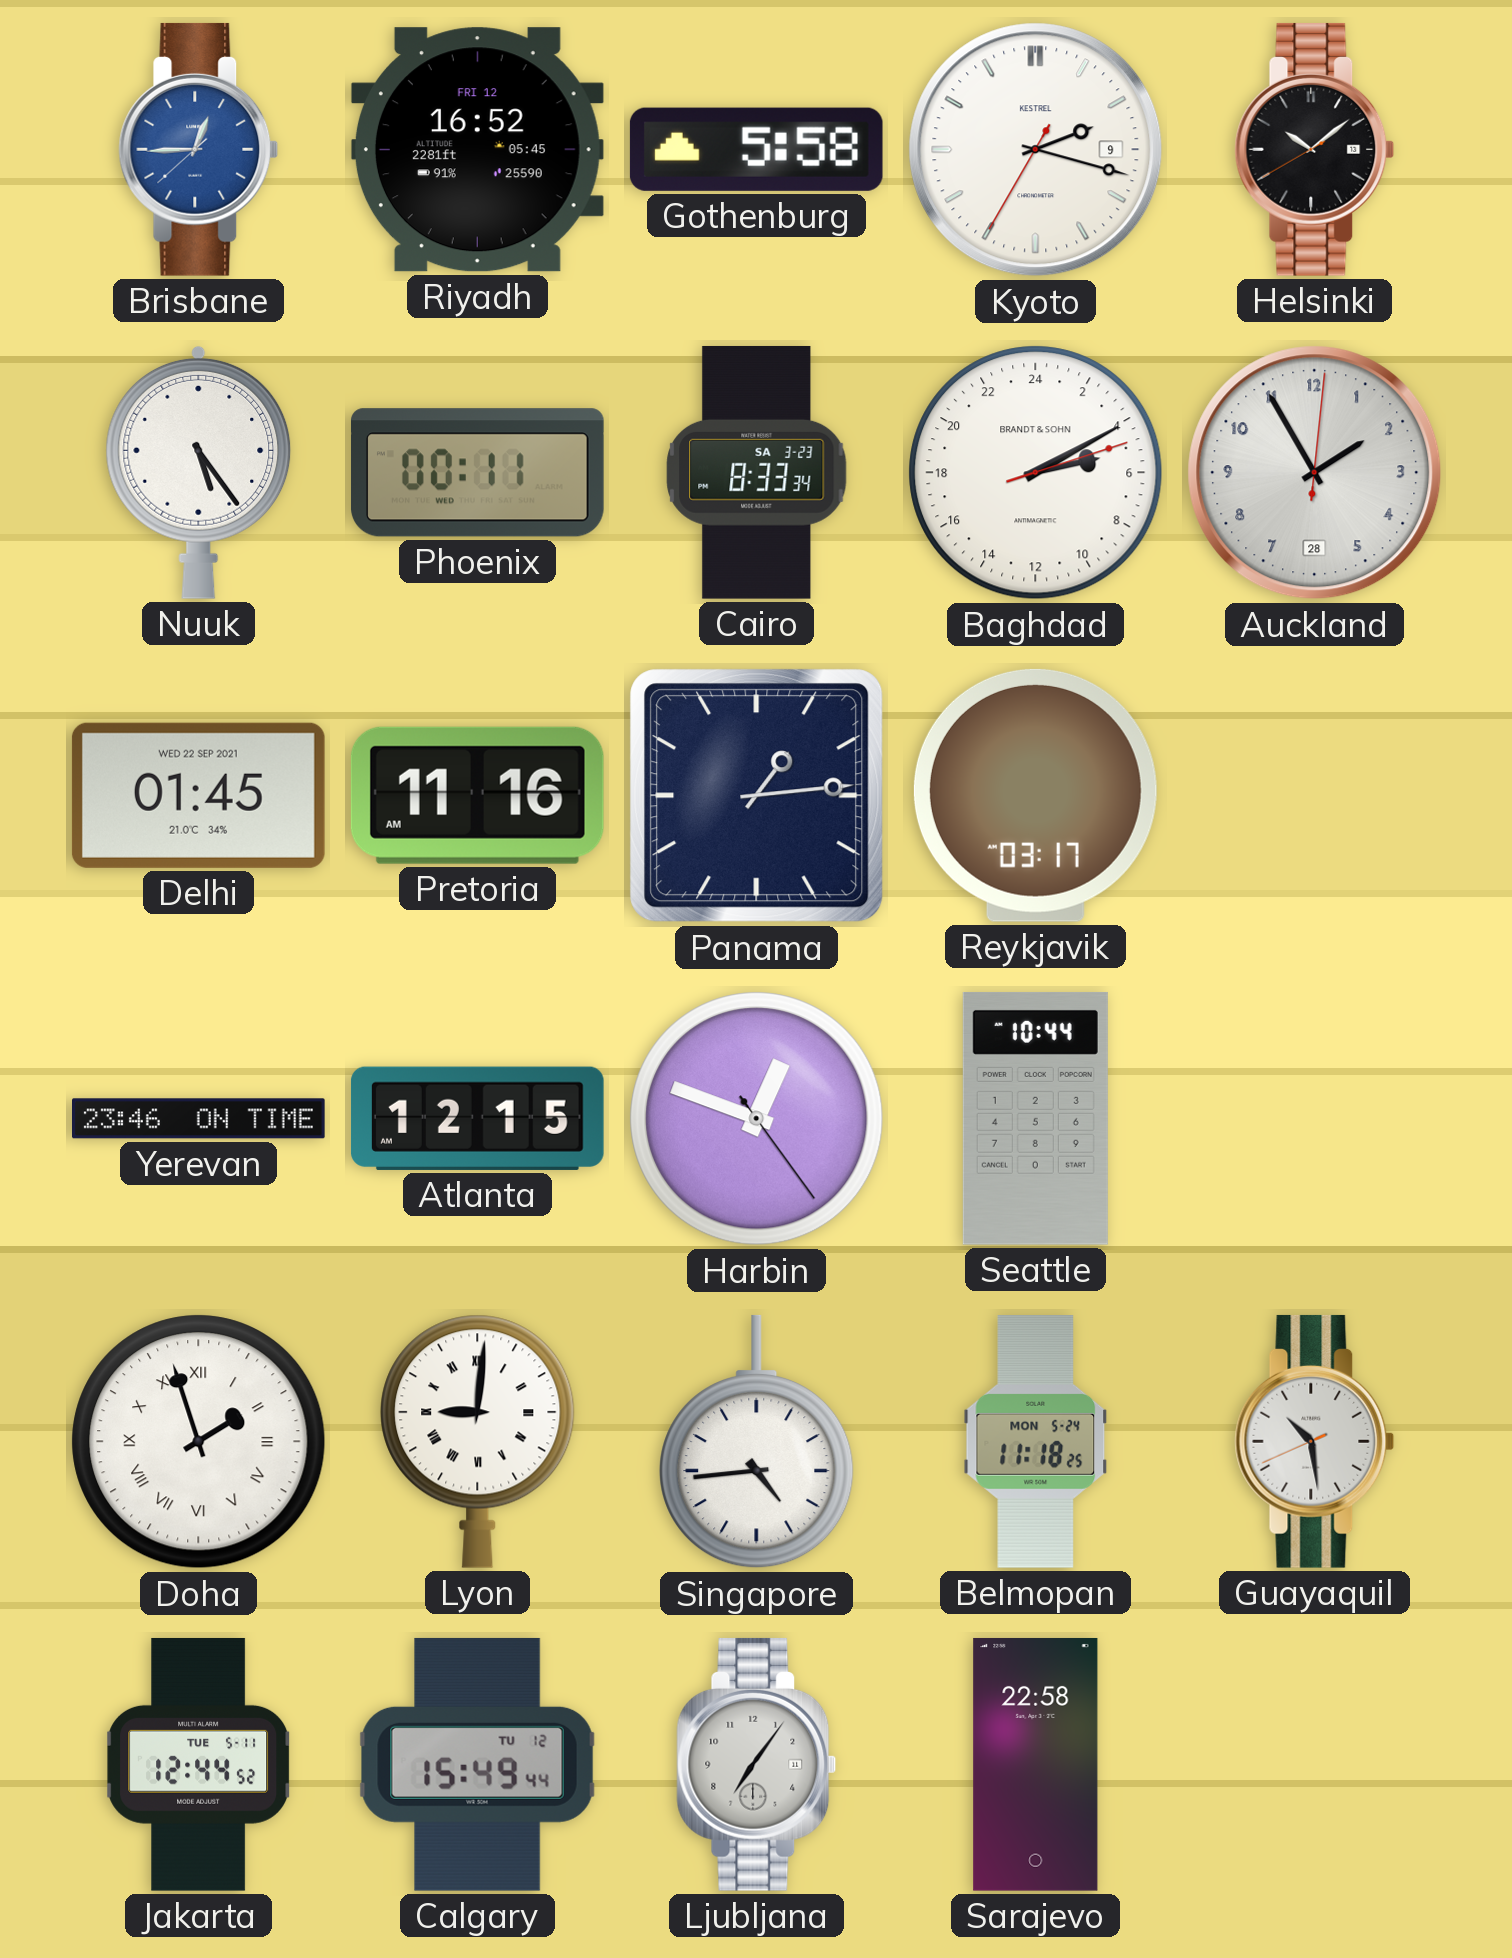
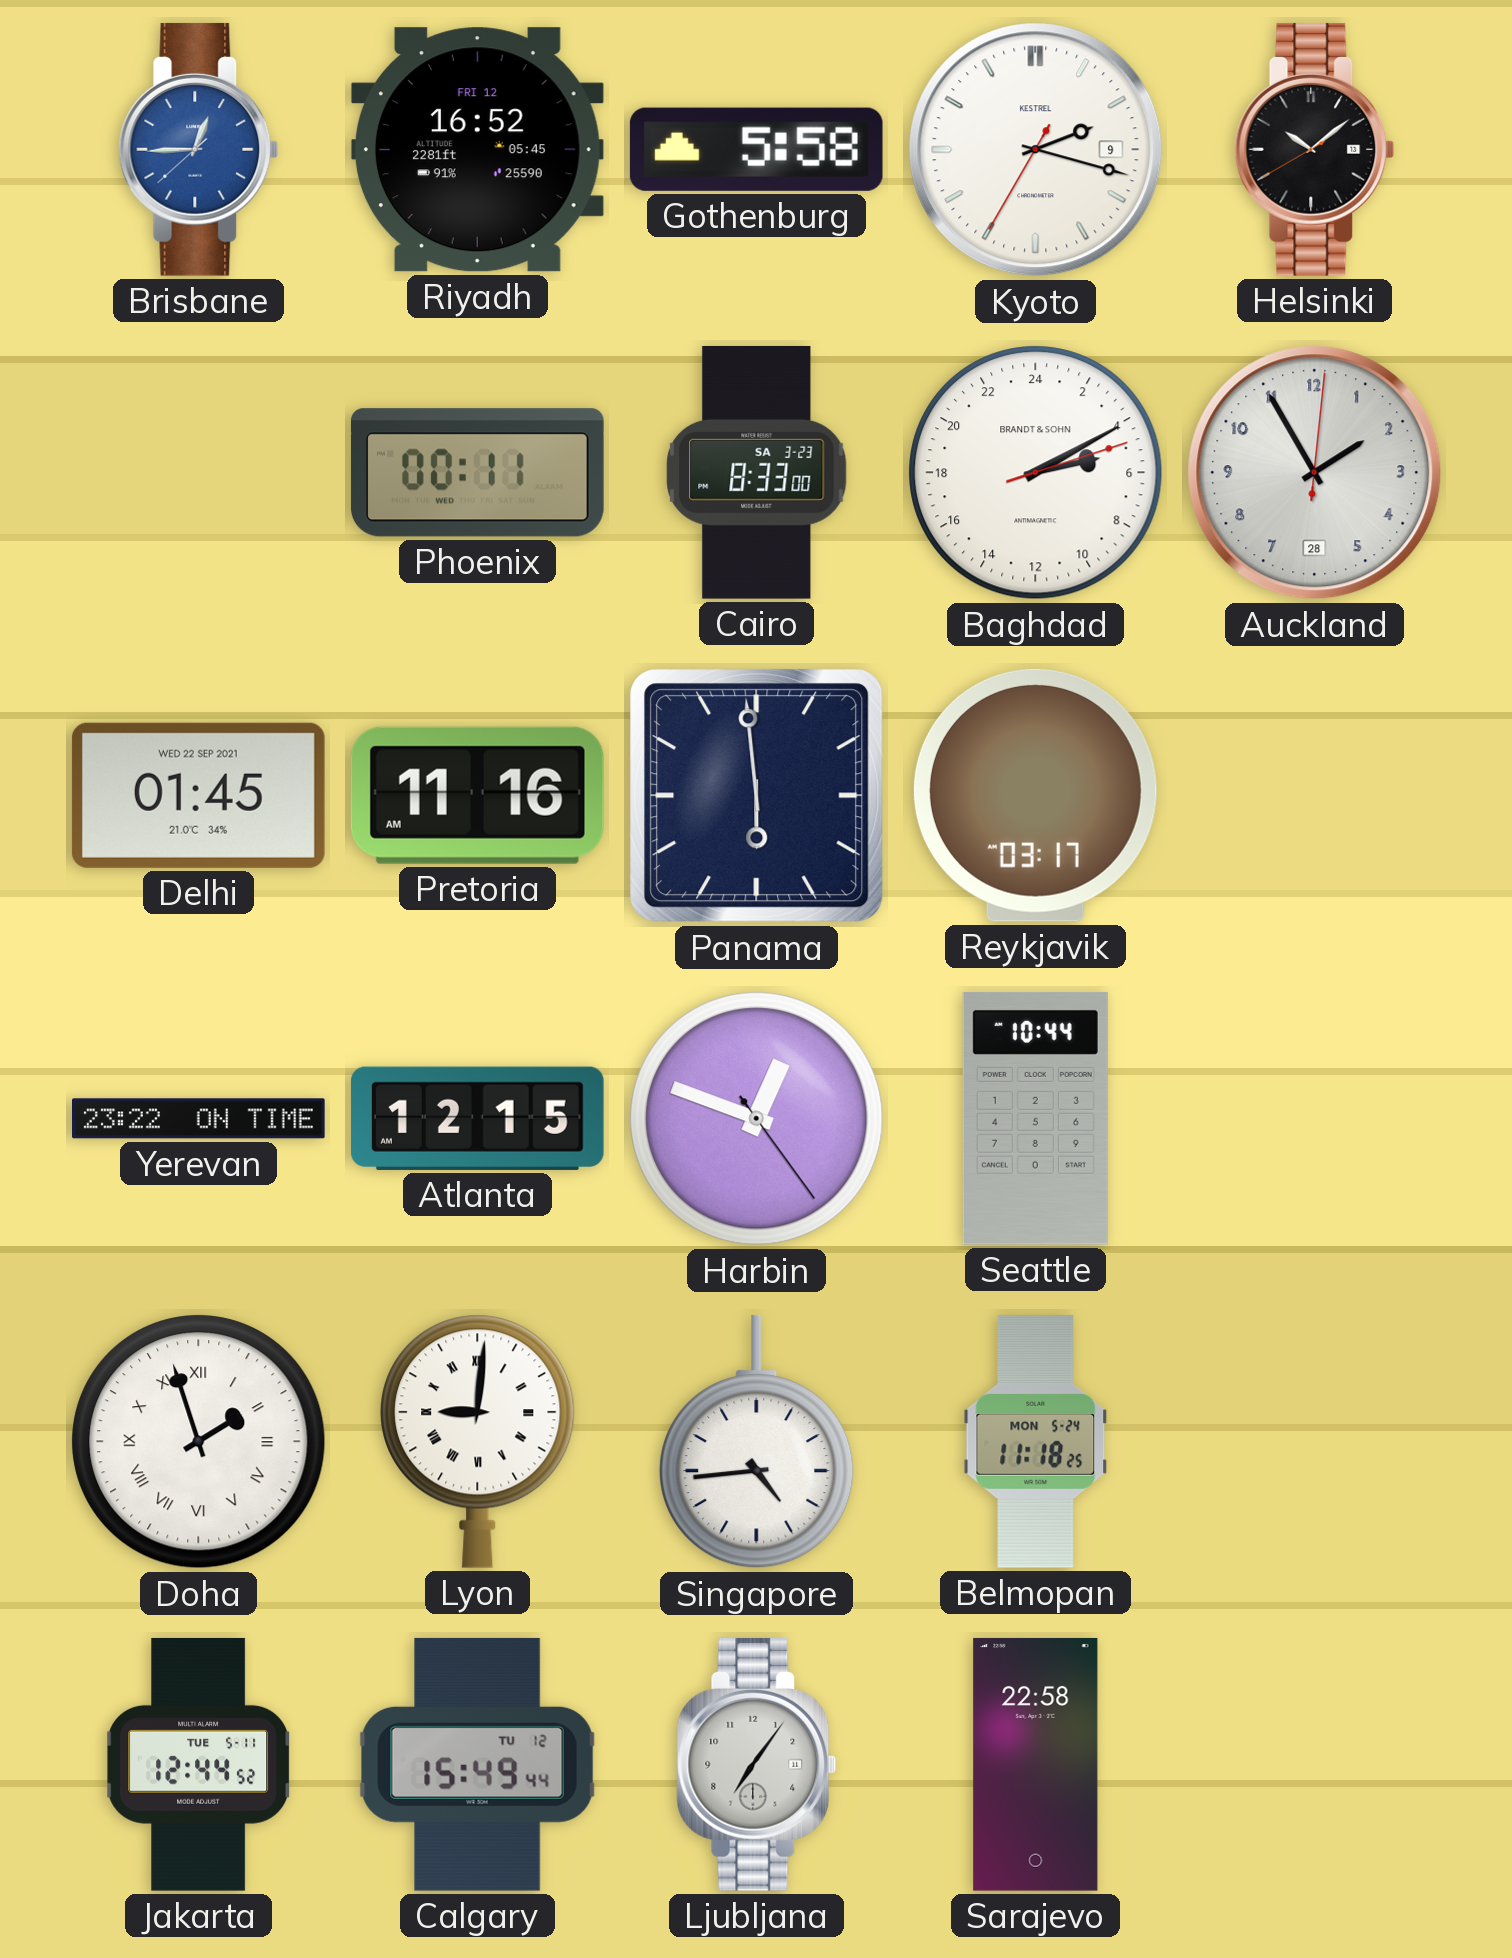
Nuuk: 5:24 -> none
Cairo: 8:33:34 -> 8:33:00
Panama: 1:14 -> 5:59
Yerevan: 23:46 -> 23:22
Guayaquil: 10:28 -> none
